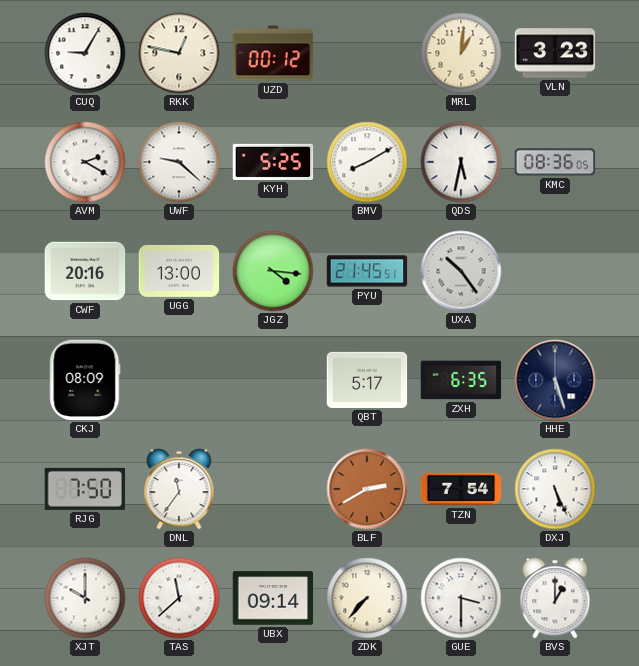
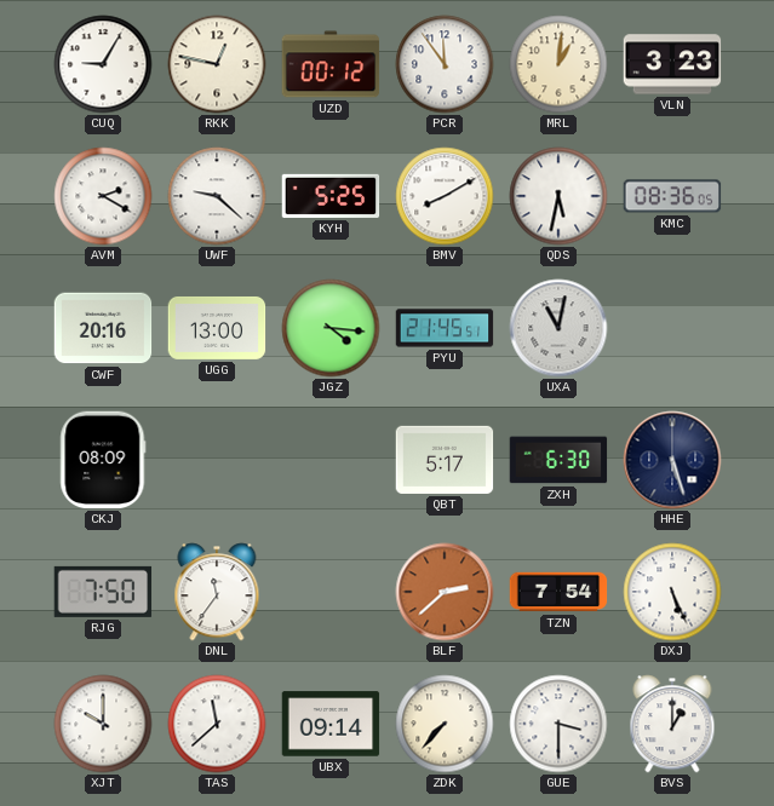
PCR: none -> 11:54
UXA: 10:24 -> 11:02
ZXH: 6:35 -> 6:30
BLF: 2:40 -> 2:38
